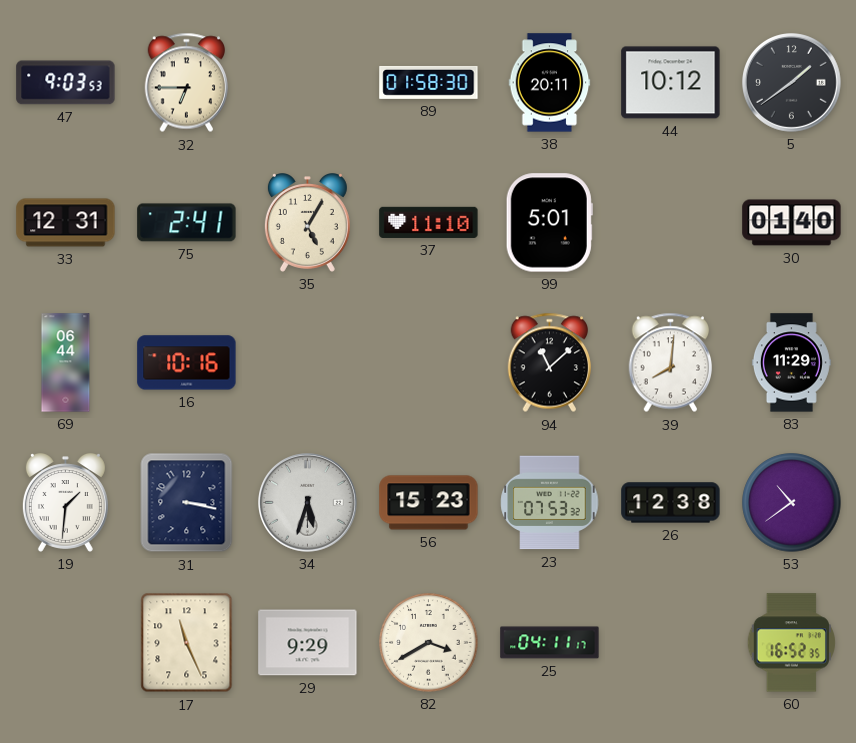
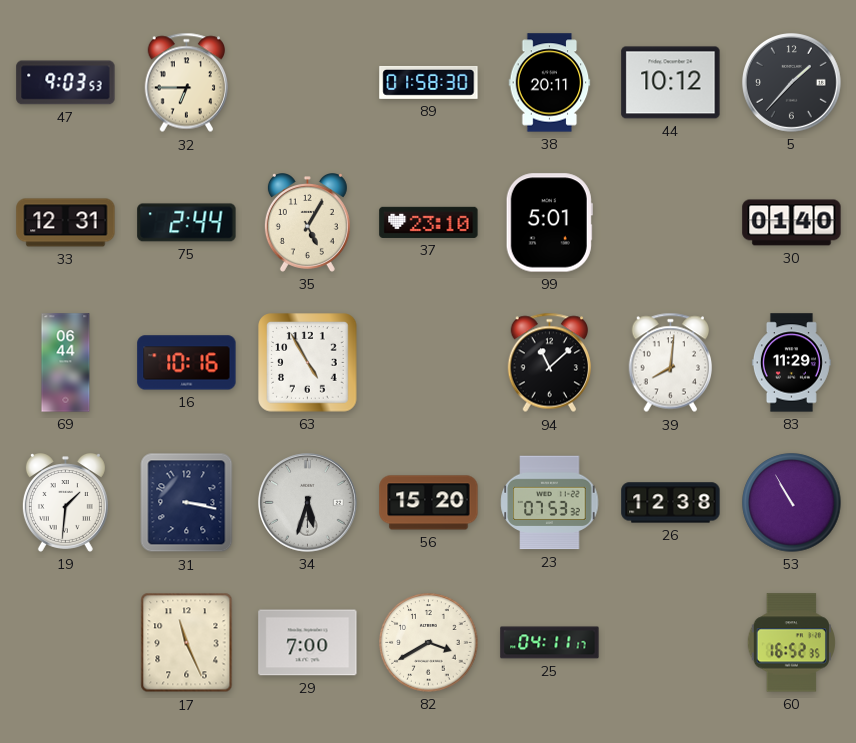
5: 1:39 -> 1:37
75: 2:41 -> 2:44
37: 11:10 -> 23:10
63: none -> 4:55
56: 15:23 -> 15:20
53: 10:39 -> 10:55
29: 9:29 -> 7:00
